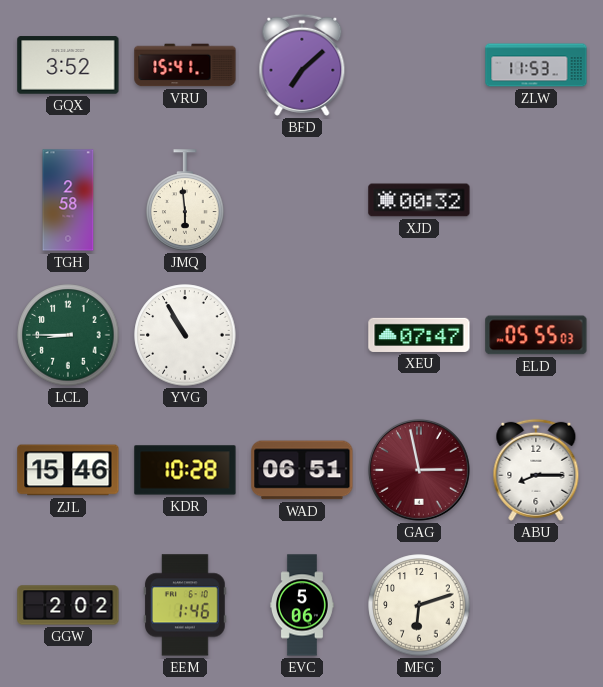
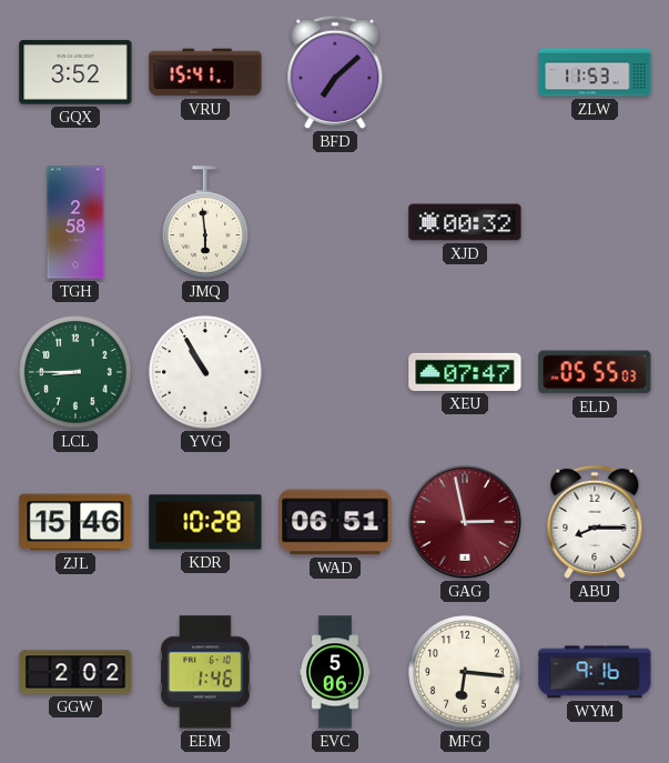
MFG: 6:12 -> 6:16
WYM: none -> 9:16
